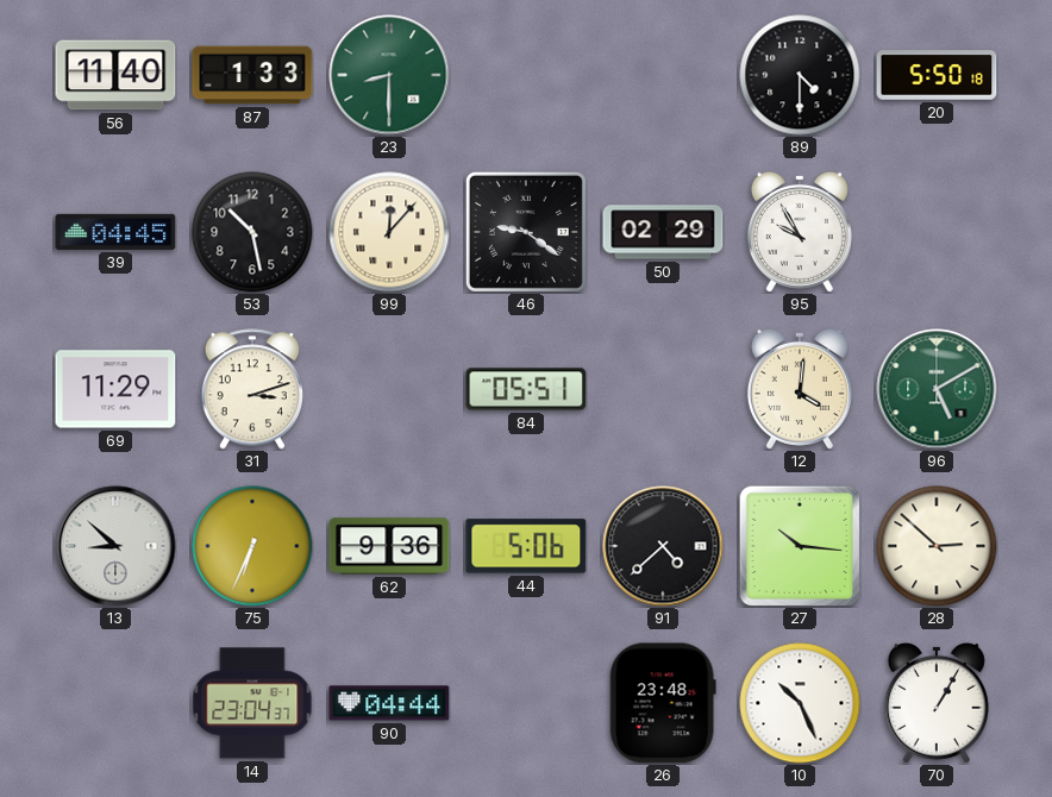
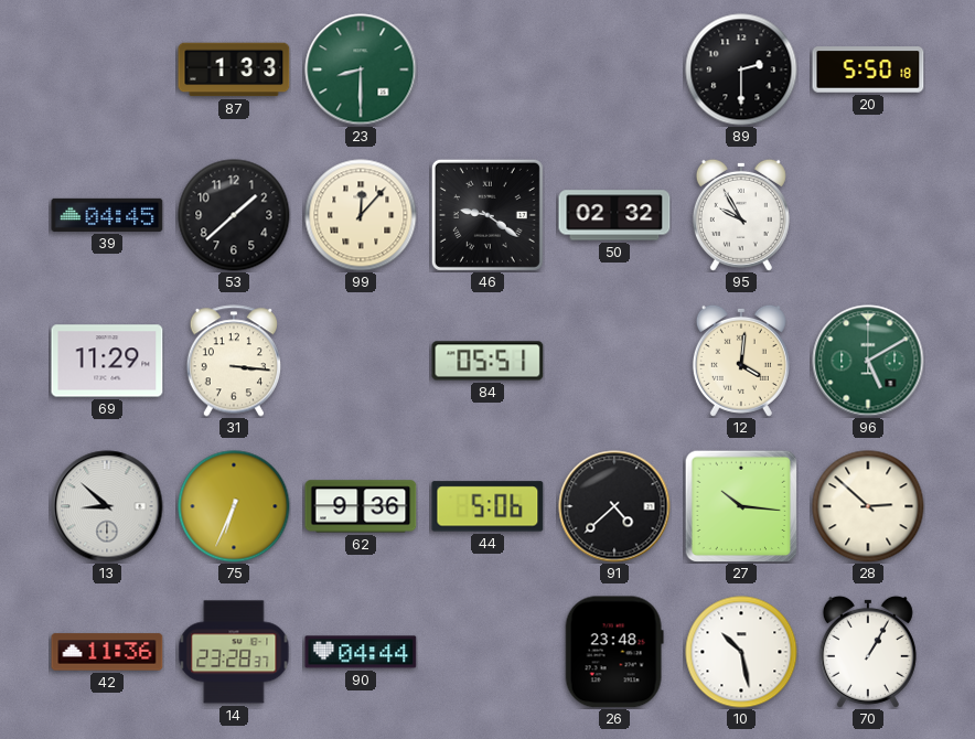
56: 11:40 -> none
89: 4:30 -> 2:30
53: 10:28 -> 1:38
50: 02:29 -> 02:32
31: 3:12 -> 3:16
42: none -> 11:36
14: 23:04 -> 23:28
10: 10:26 -> 10:28
